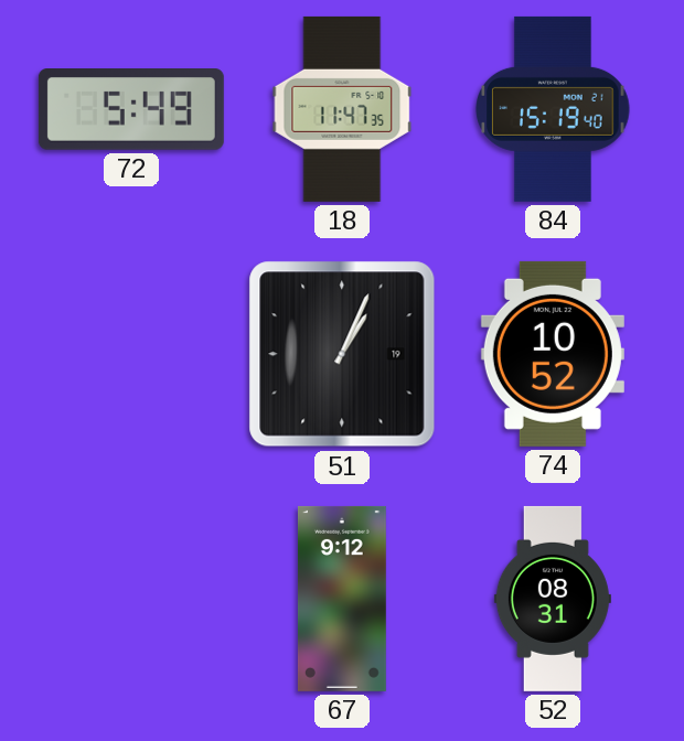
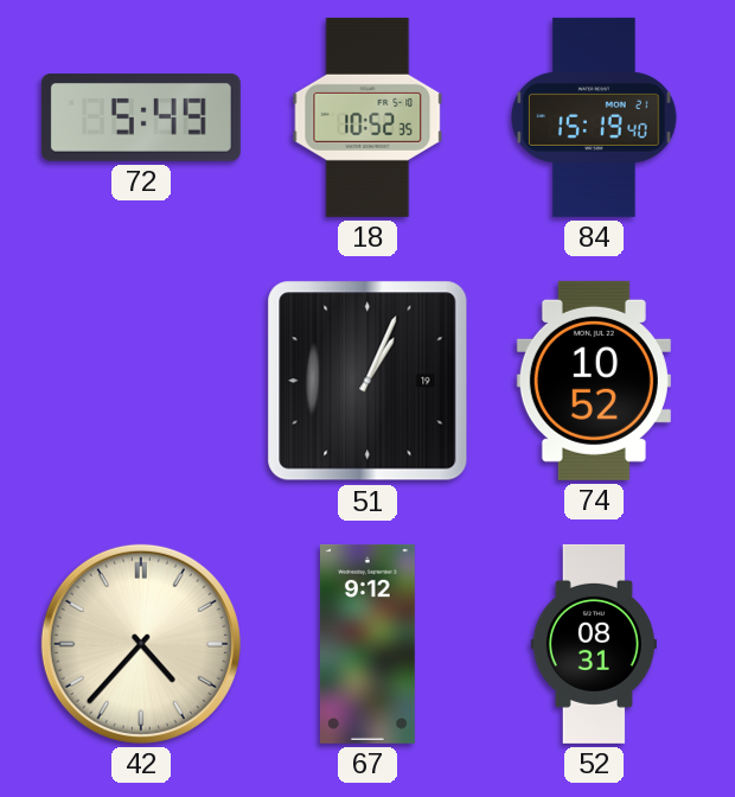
18: 11:47 -> 10:52
42: none -> 4:37
